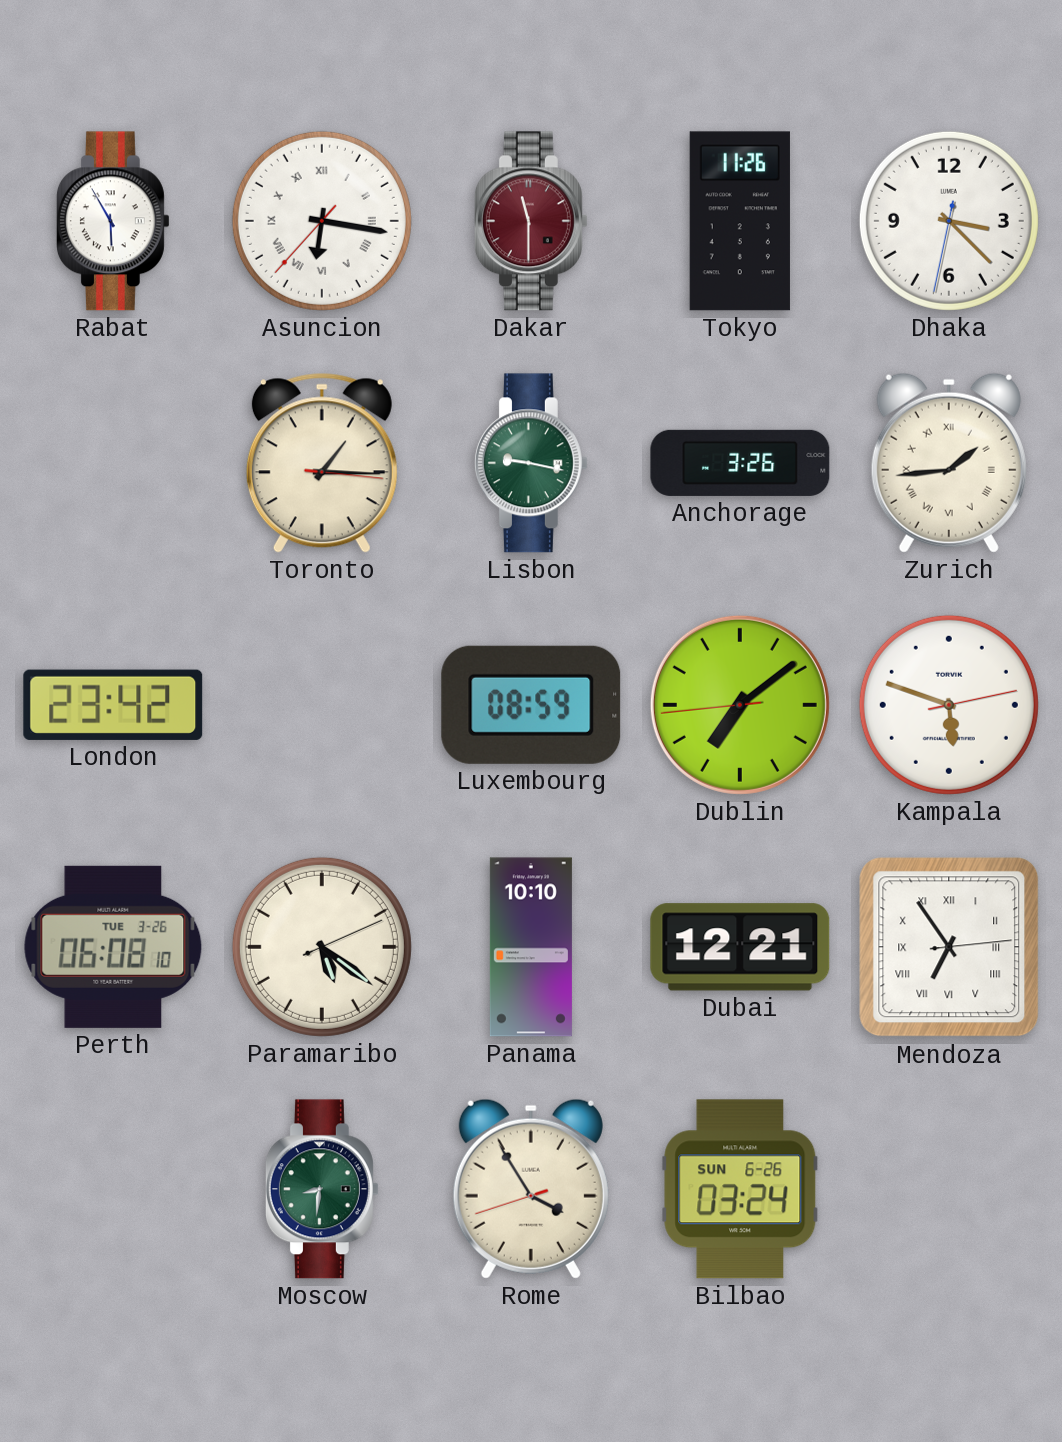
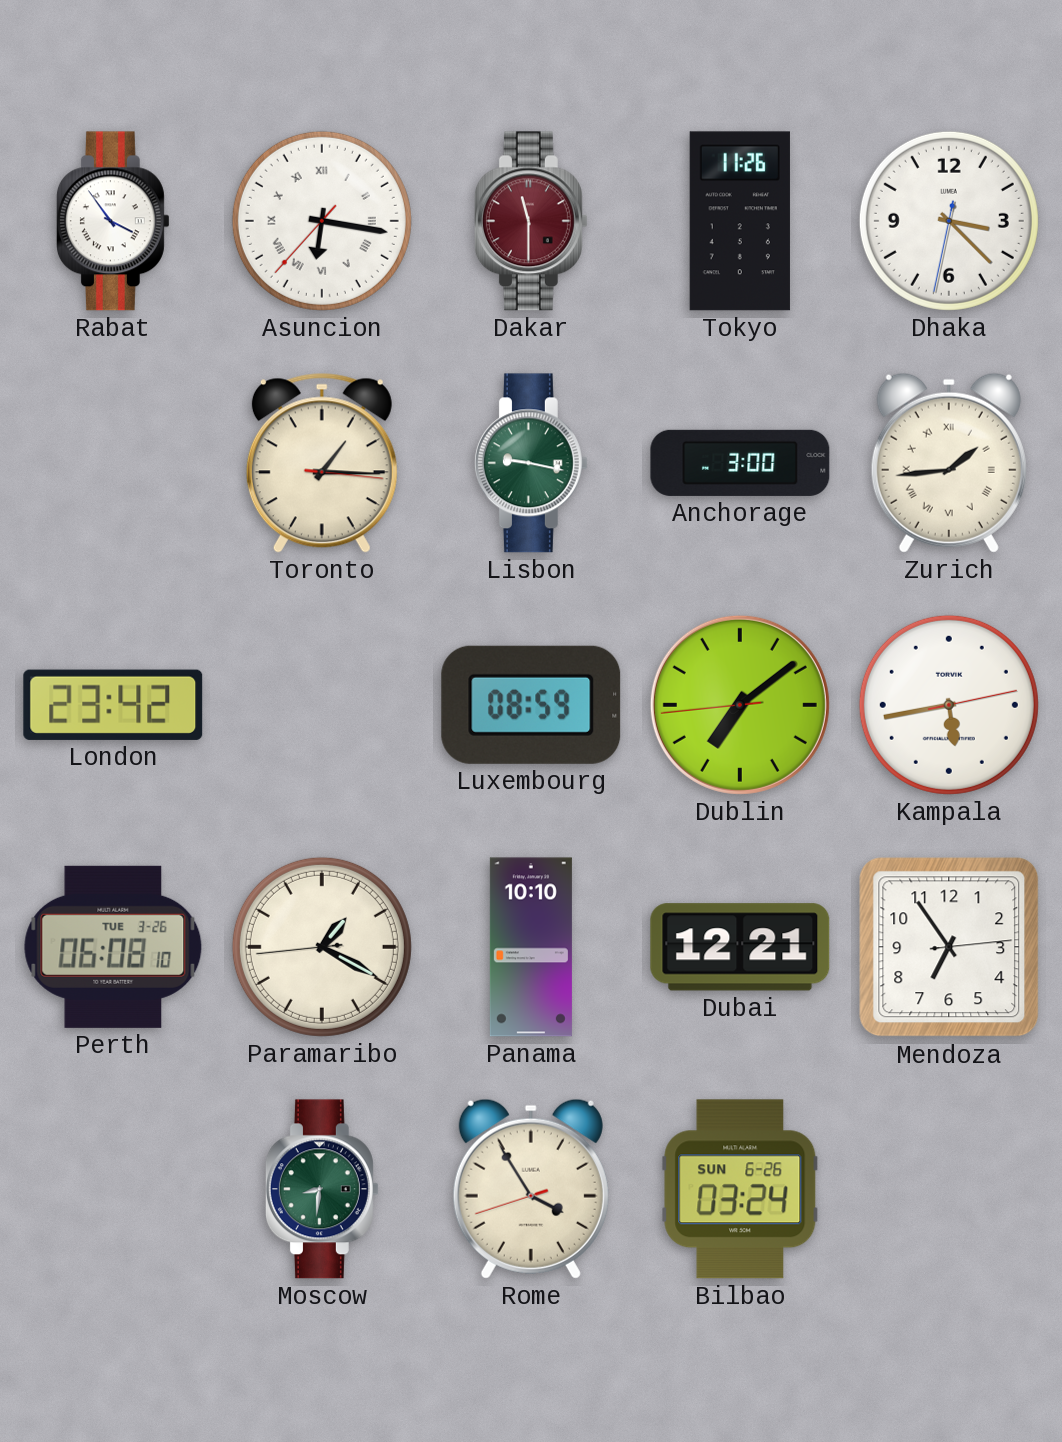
Rabat: 5:55 -> 3:54
Anchorage: 3:26 -> 3:00
Kampala: 5:48 -> 5:43
Paramaribo: 5:21 -> 1:19
Mendoza numerals: Roman -> Arabic
